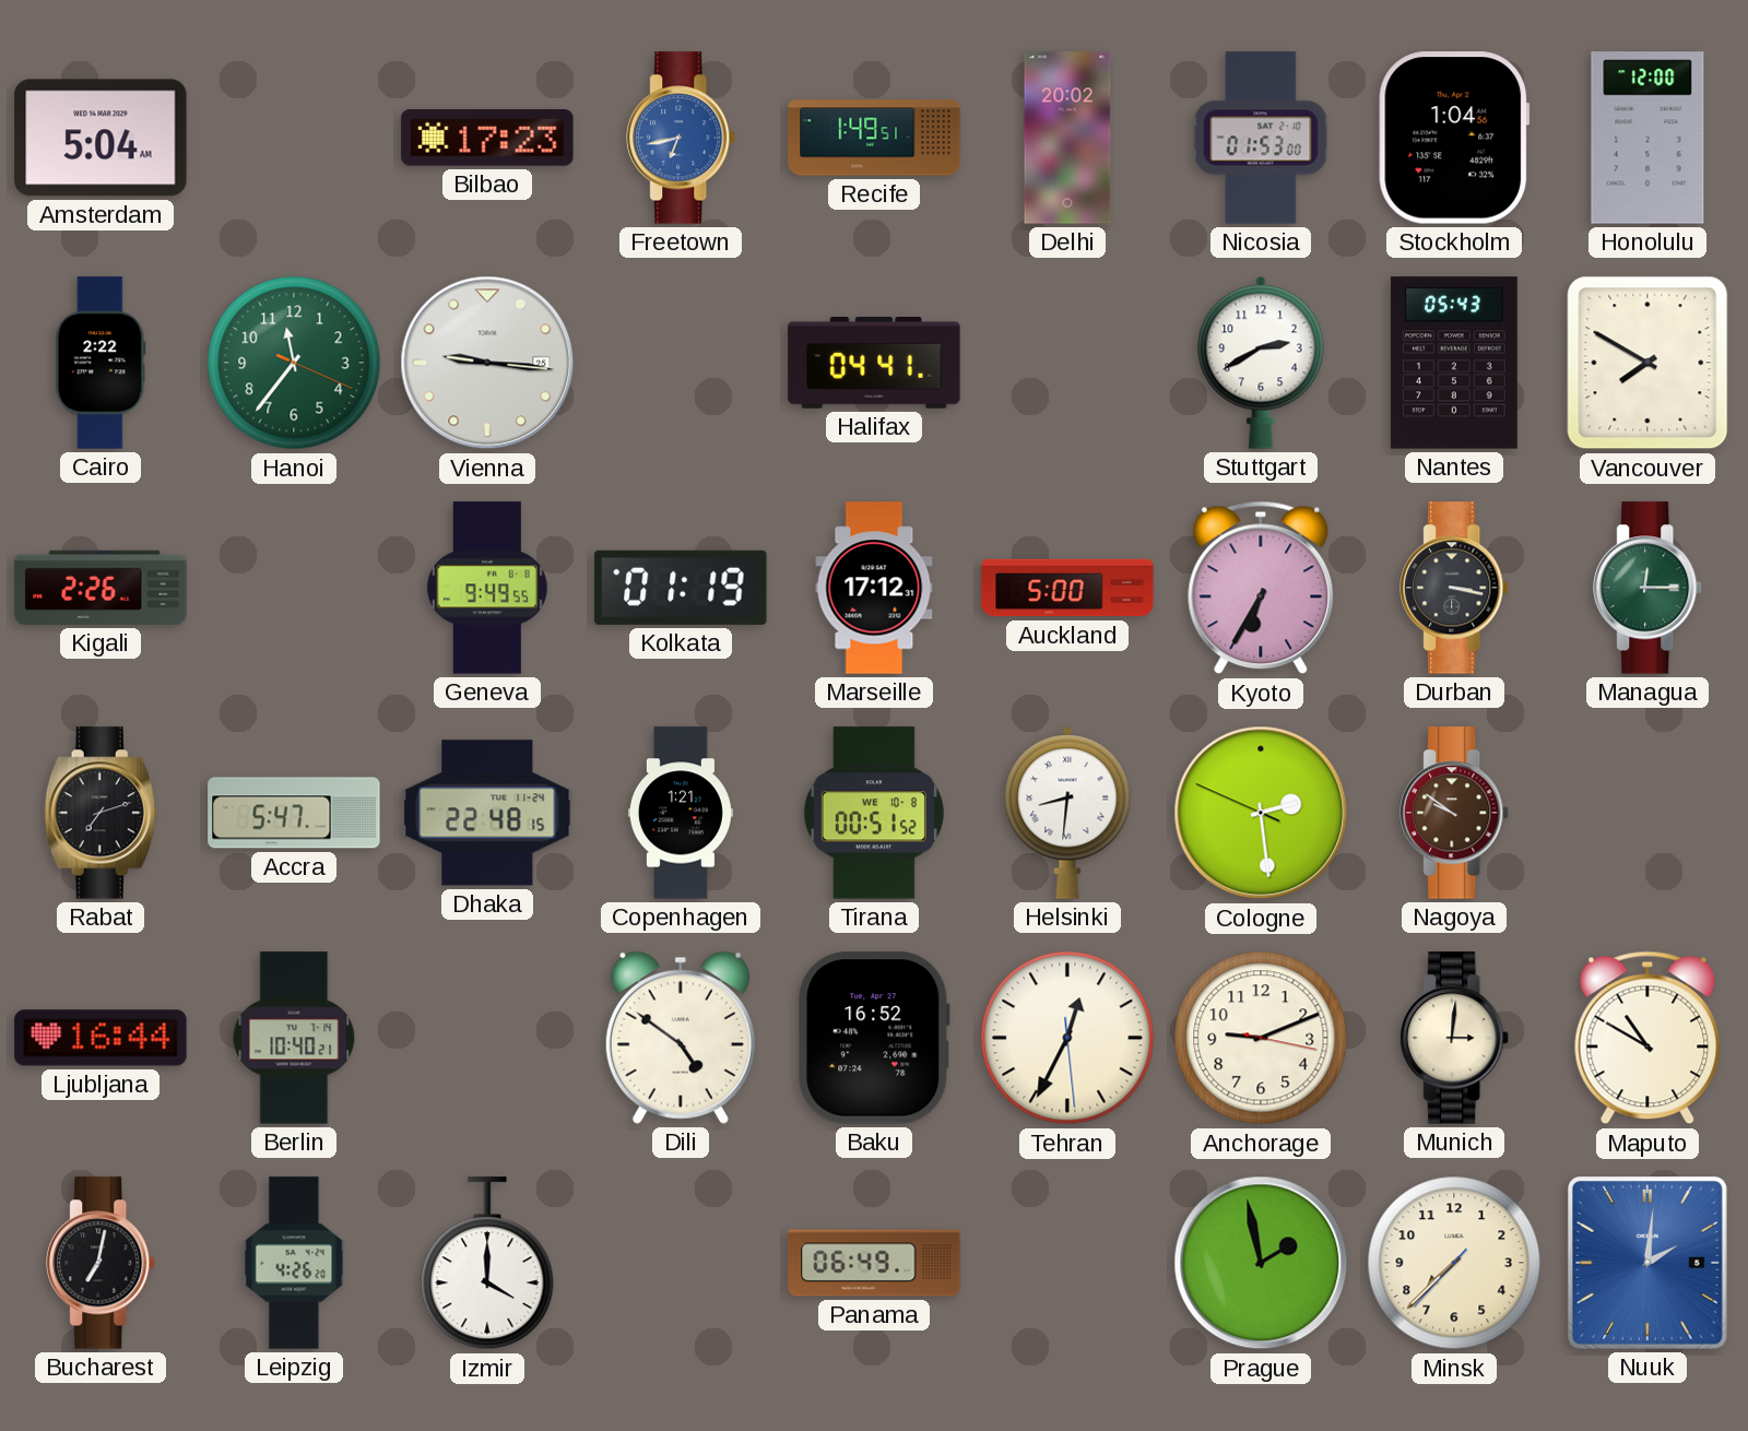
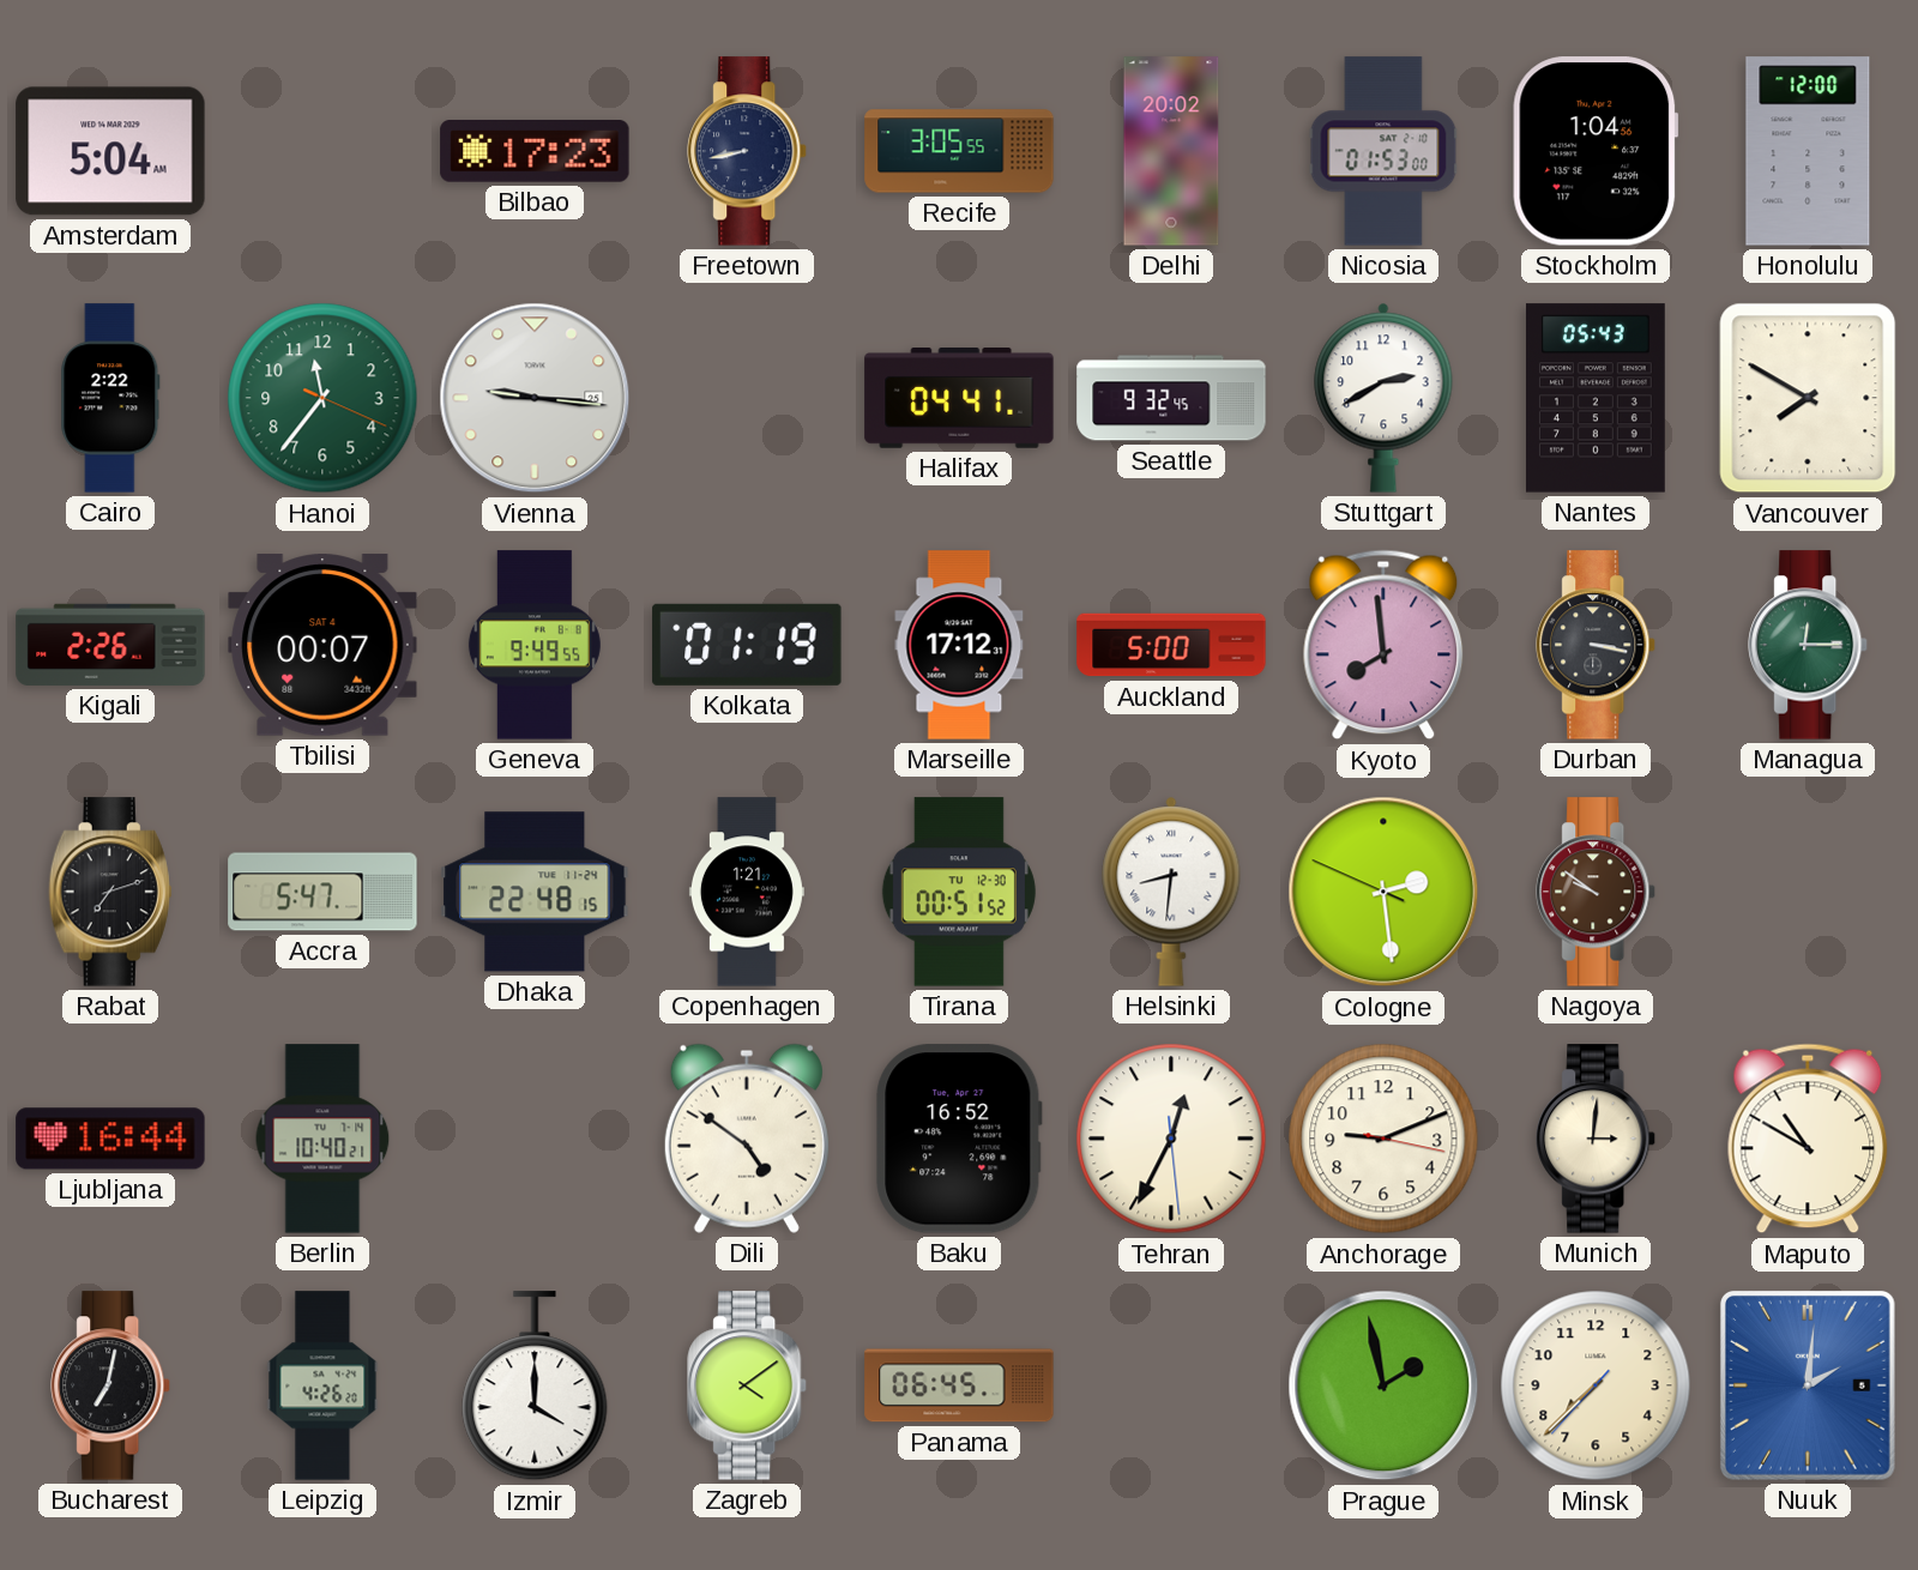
Freetown: 6:43 -> 8:43
Freetown dial: blue -> navy
Recife: 1:49 -> 3:05
Seattle: none -> 9:32
Tbilisi: none -> 00:07
Kyoto: 6:35 -> 7:59
Tirana date: WE 10-8 -> TU 12-30
Zagreb: none -> 4:09
Panama: 06:49 -> 06:45
